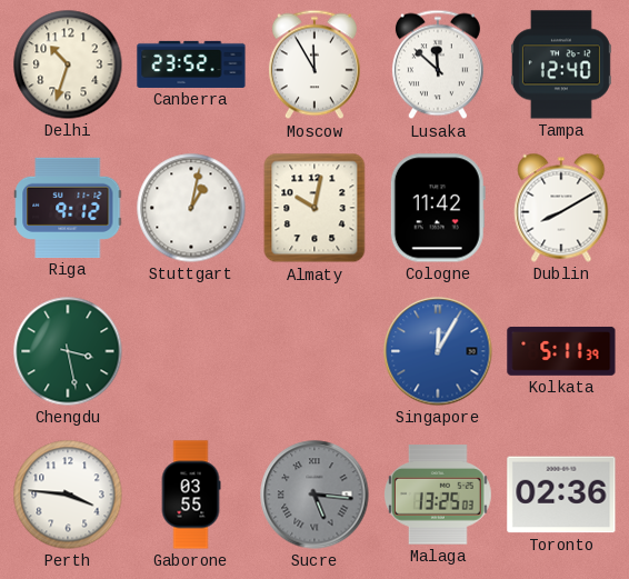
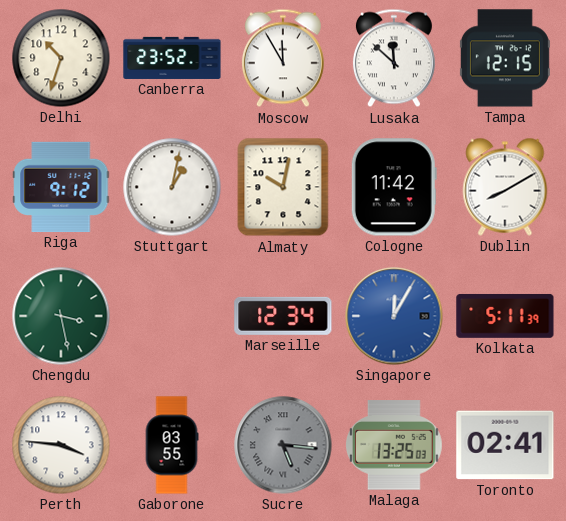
Tampa: 12:40 -> 12:15
Marseille: none -> 12:34
Toronto: 02:36 -> 02:41
